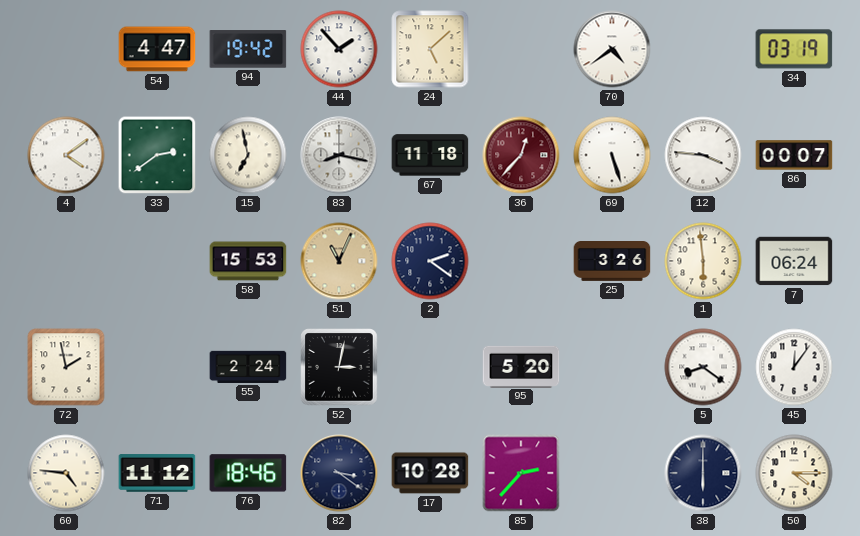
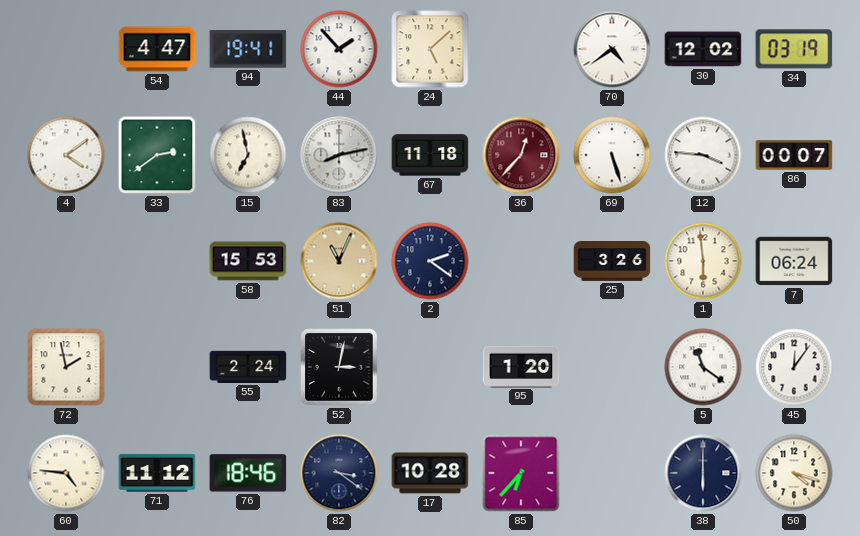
94: 19:42 -> 19:41
30: none -> 12:02
83: 8:17 -> 8:13
95: 5:20 -> 1:20
5: 8:21 -> 11:21
85: 2:37 -> 6:37
50: 4:15 -> 4:18
